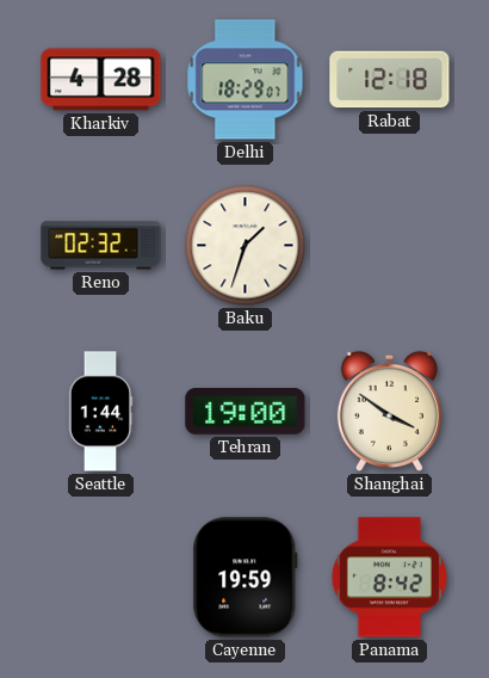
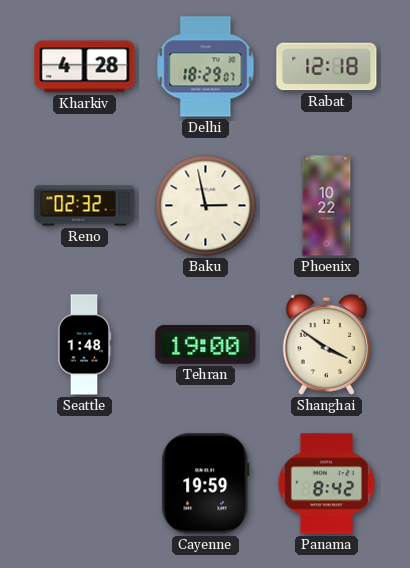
Baku: 1:33 -> 2:58
Phoenix: none -> 10:22
Seattle: 1:44 -> 1:48
